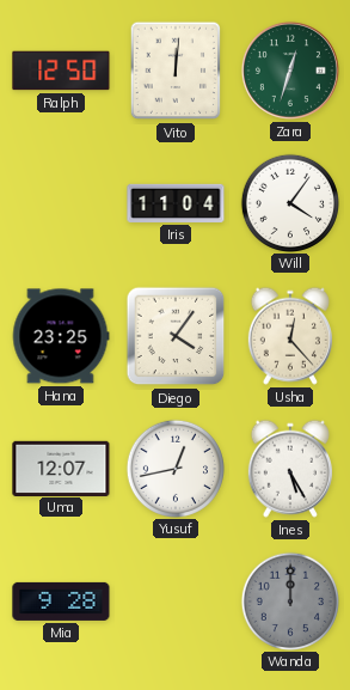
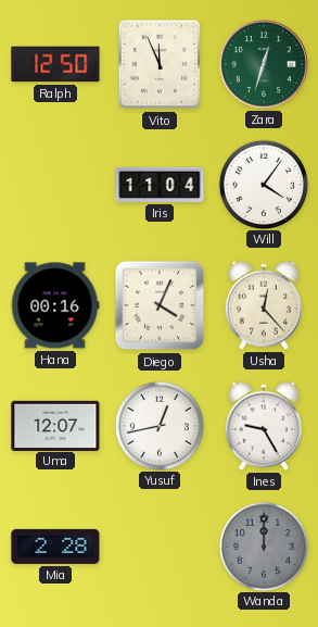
Vito: 12:01 -> 11:56
Hana: 23:25 -> 00:16
Diego: 4:06 -> 4:04
Ines: 5:25 -> 9:25
Mia: 9:28 -> 2:28
